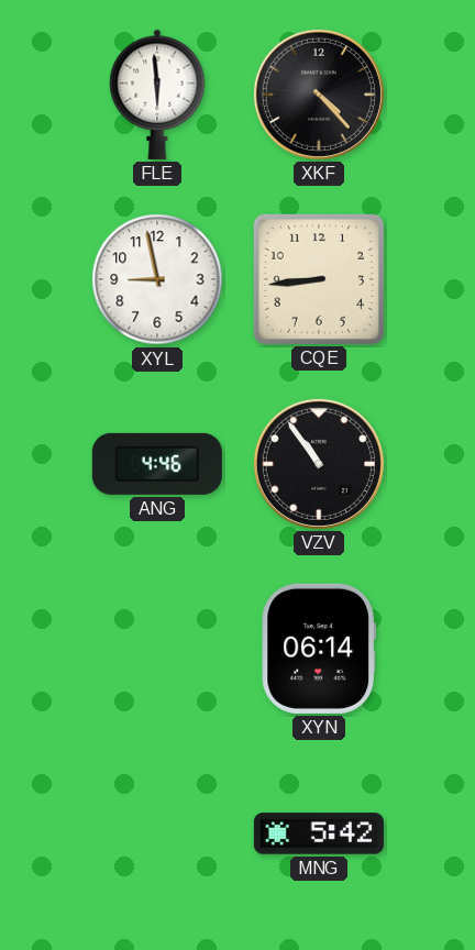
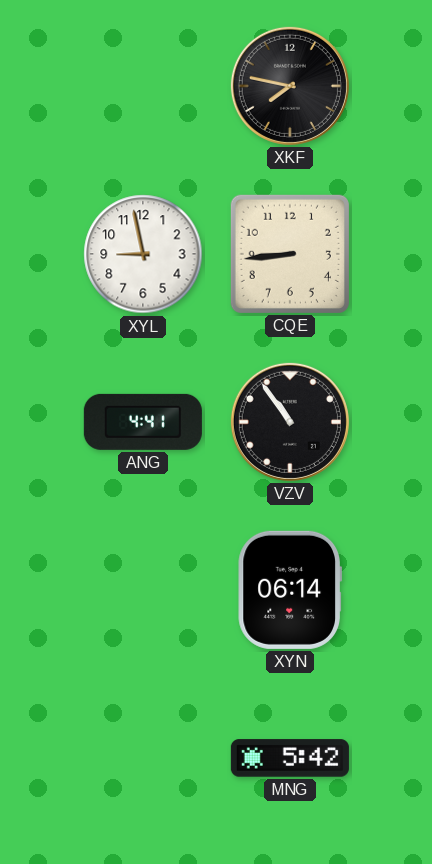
FLE: 5:59 -> none
XKF: 4:23 -> 7:47
ANG: 4:46 -> 4:41
